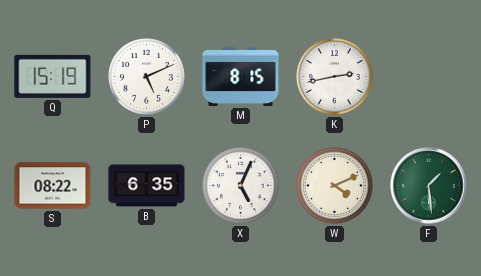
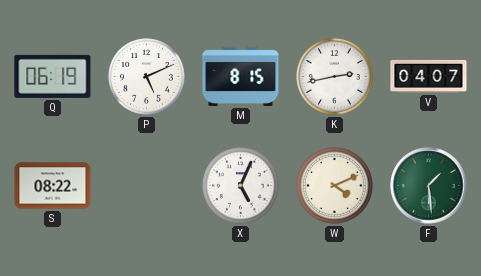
Q: 15:19 -> 06:19
V: none -> 04:07
B: 6:35 -> none
